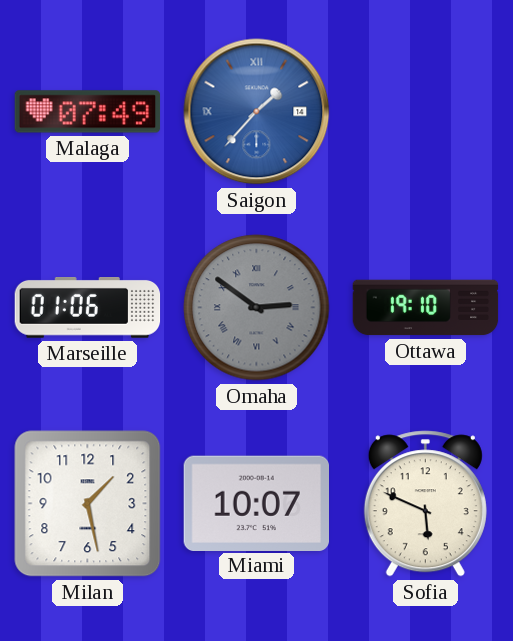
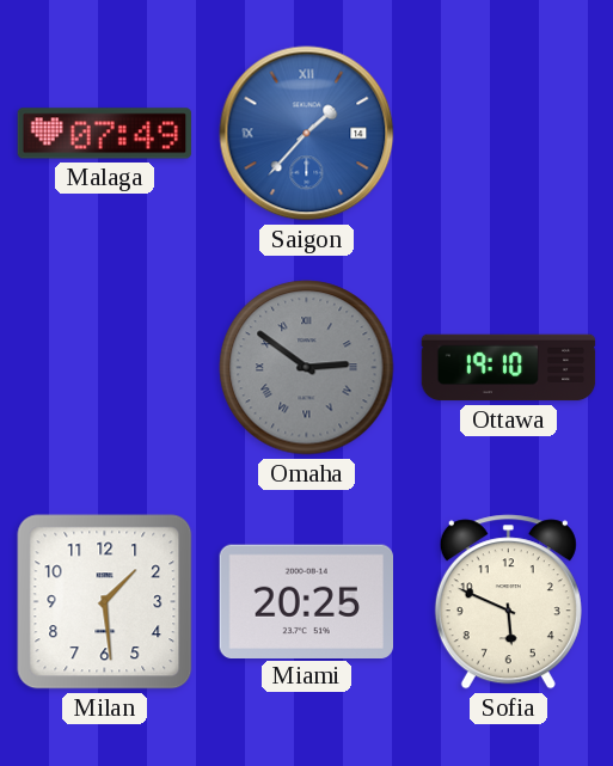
Marseille: 01:06 -> none
Milan: 1:28 -> 1:29
Miami: 10:07 -> 20:25
